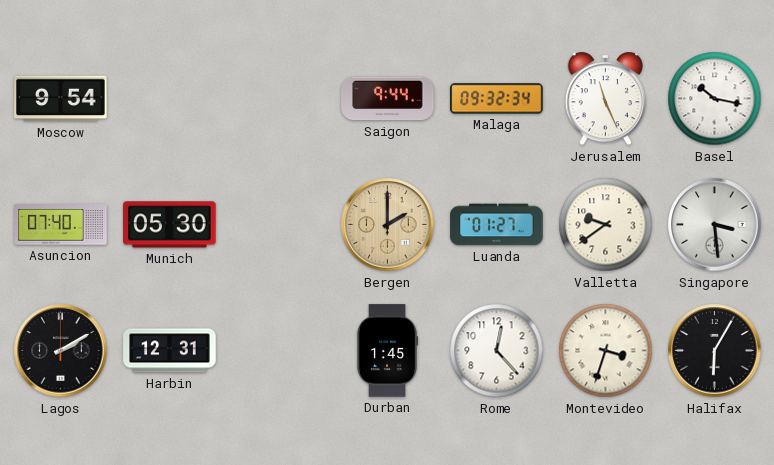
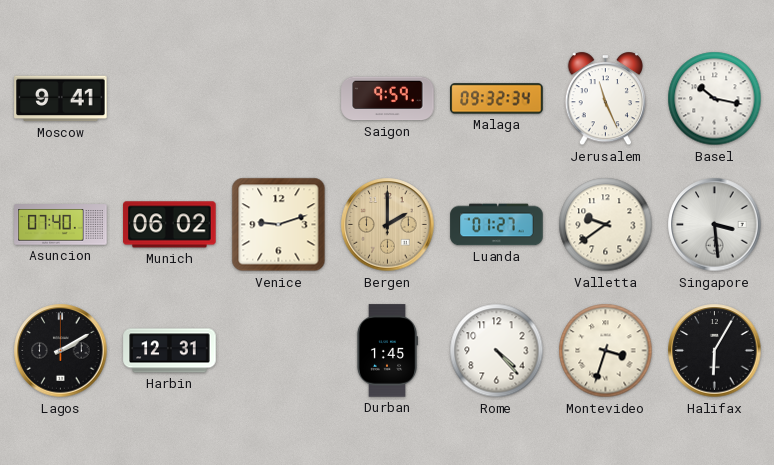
Moscow: 9:54 -> 9:41
Saigon: 9:44 -> 9:59
Munich: 05:30 -> 06:02
Venice: none -> 9:12
Rome: 12:23 -> 4:23
